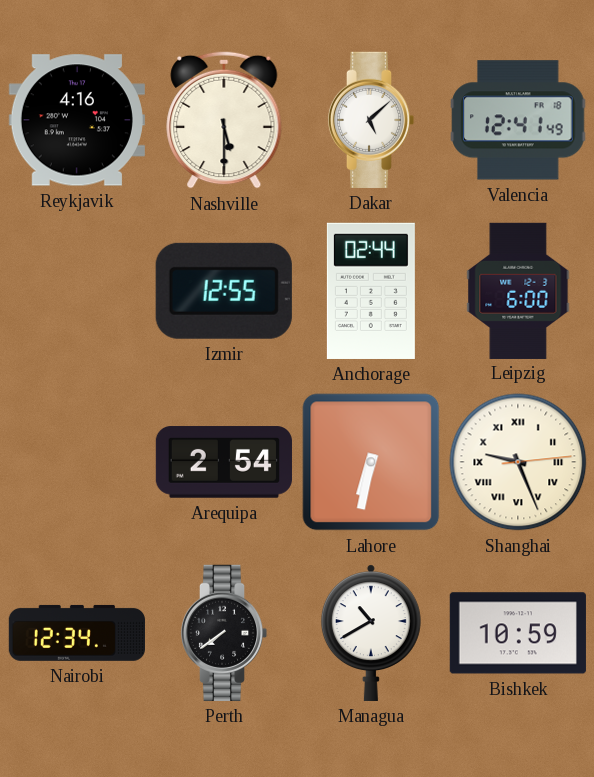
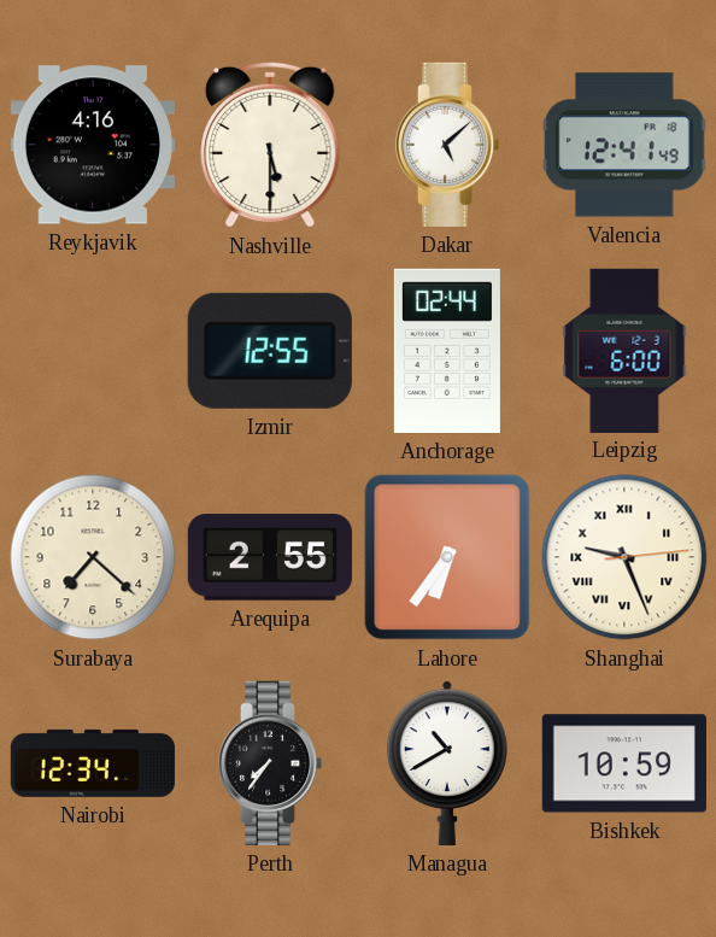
Surabaya: none -> 7:22
Arequipa: 2:54 -> 2:55
Lahore: 6:32 -> 6:36
Perth: 7:39 -> 7:36
